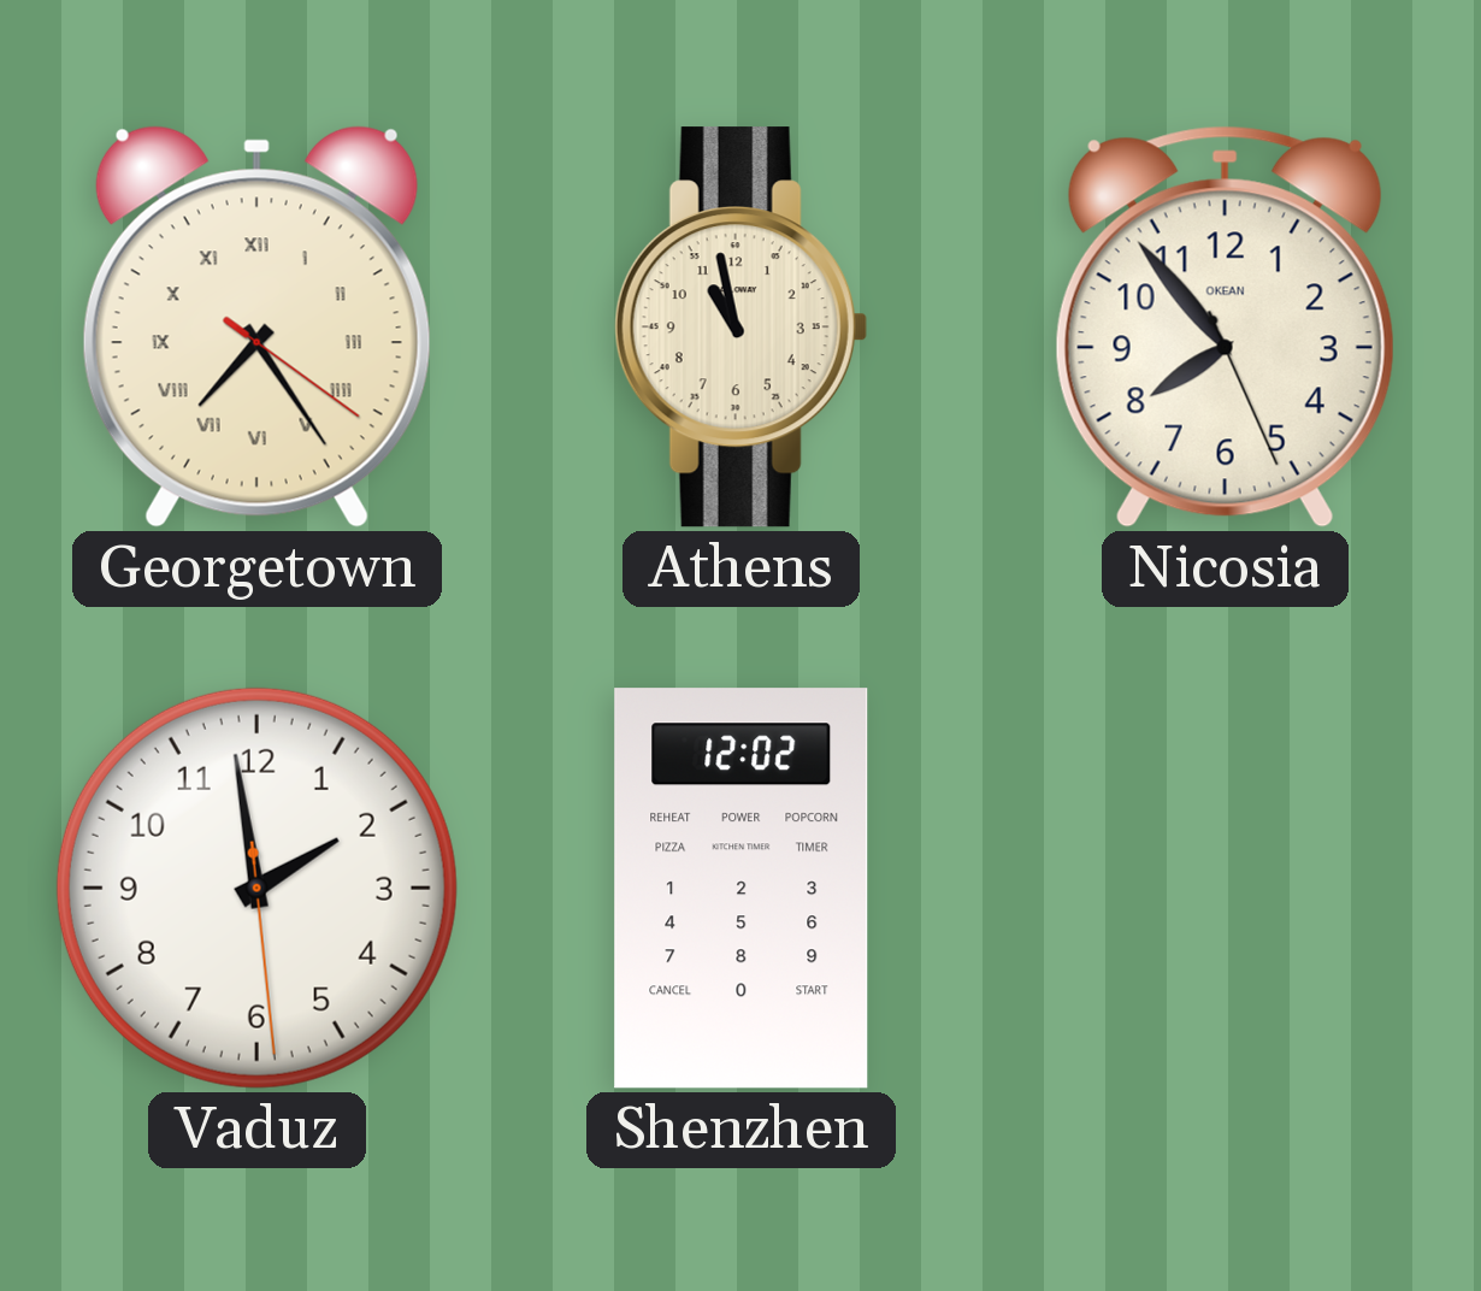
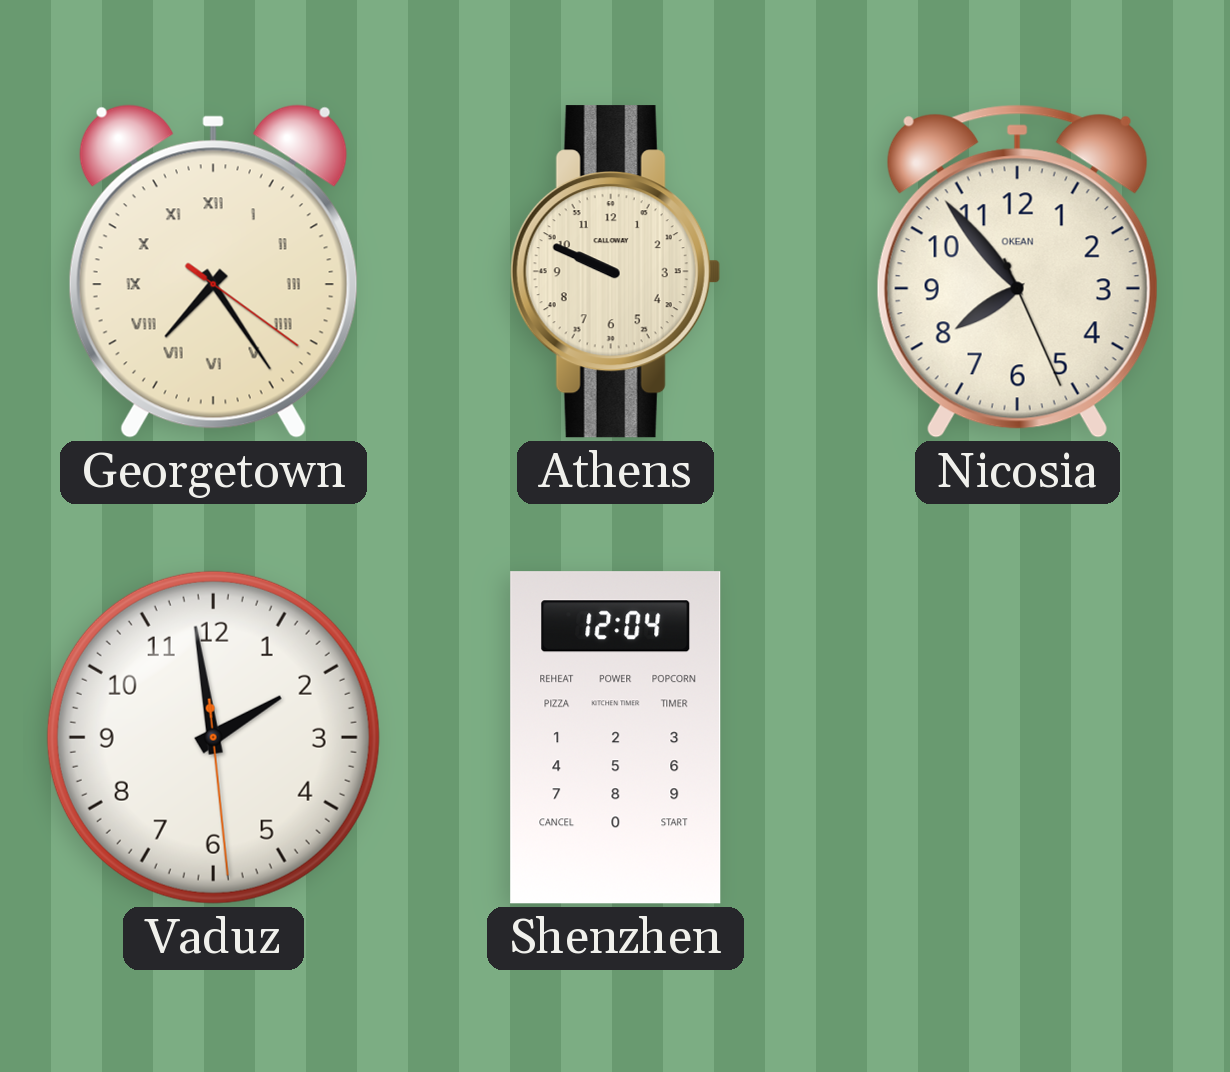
Athens: 10:58 -> 9:49
Shenzhen: 12:02 -> 12:04
